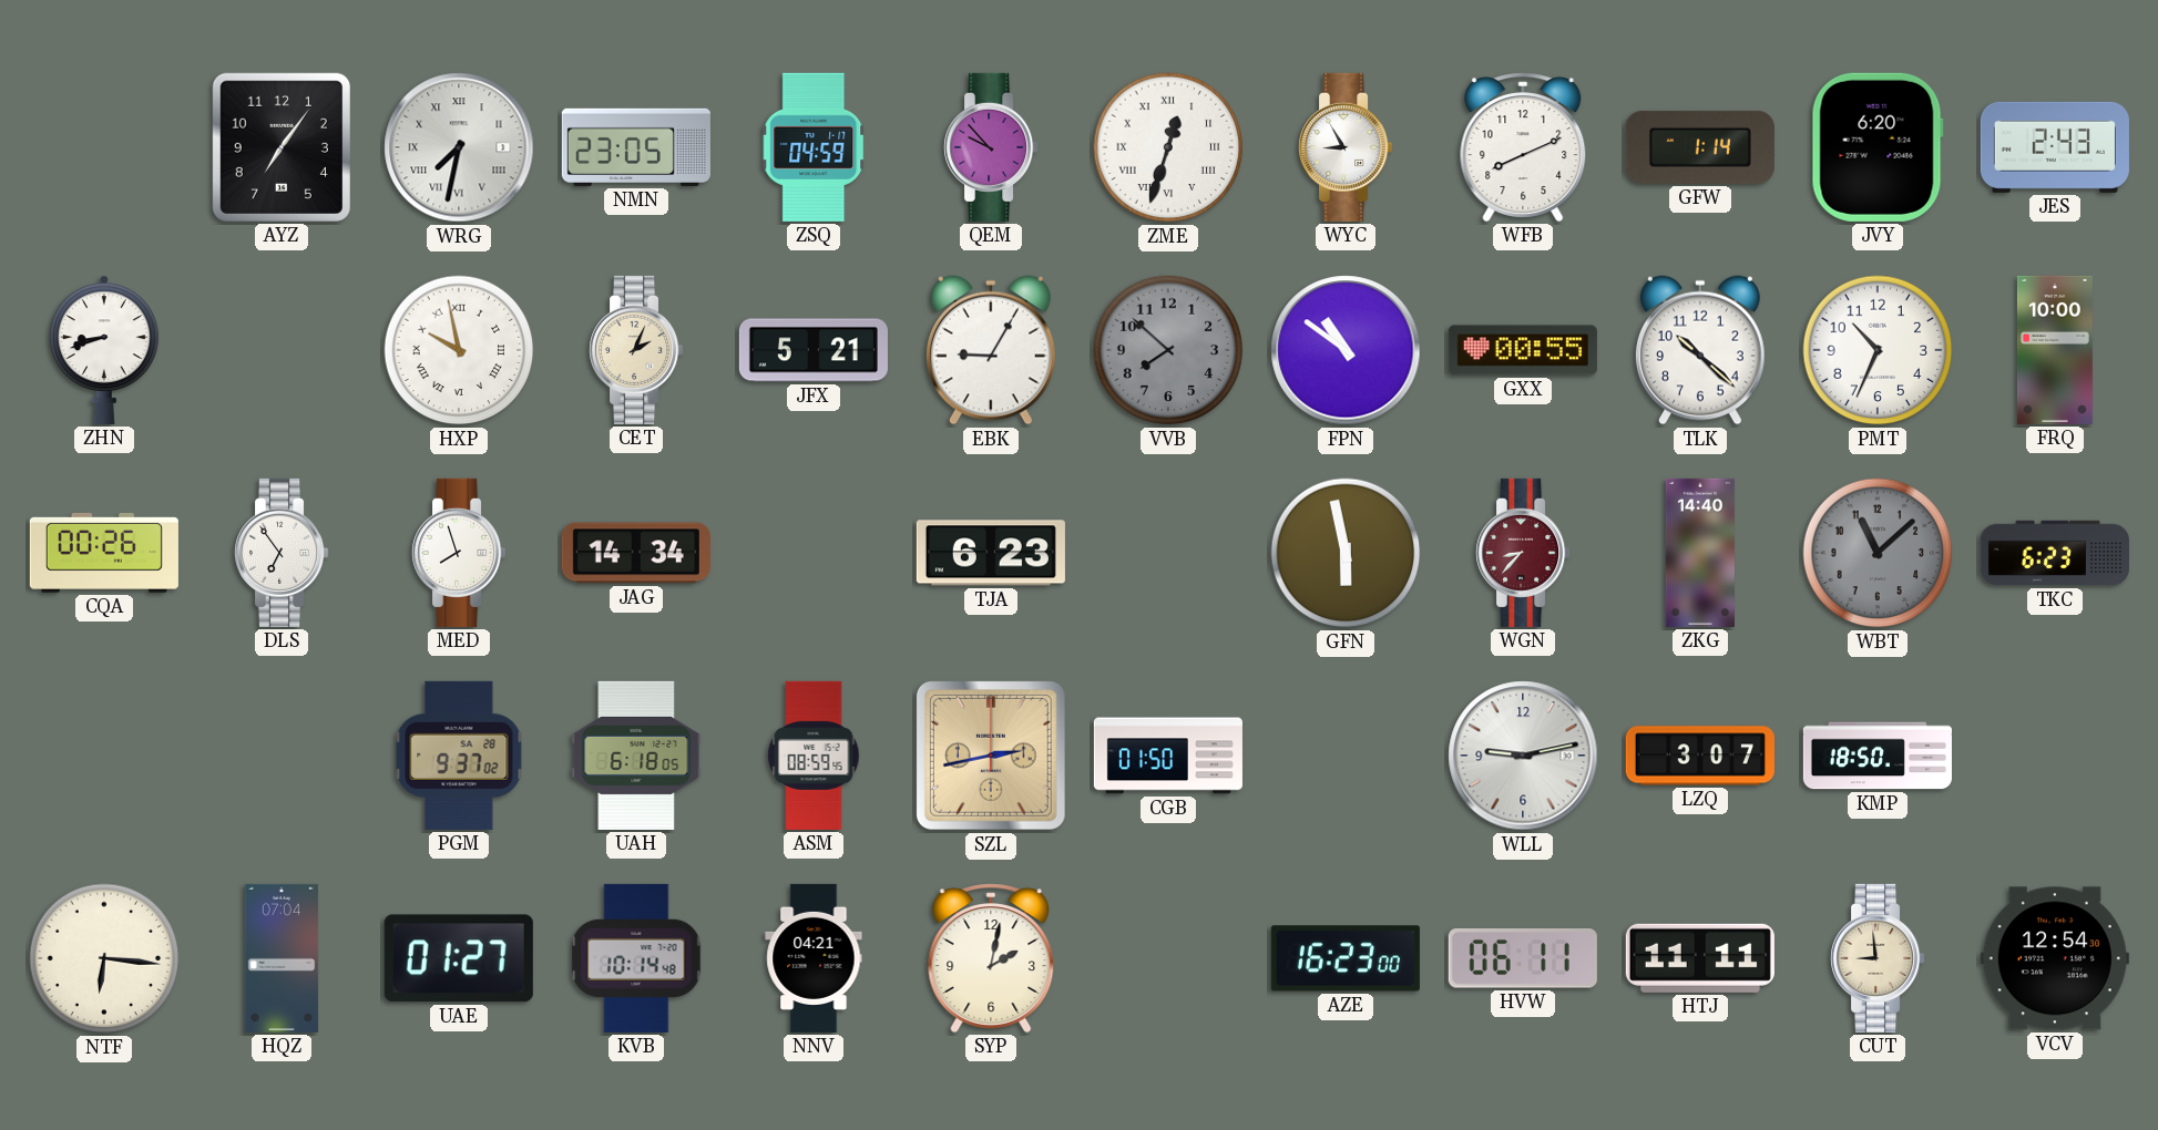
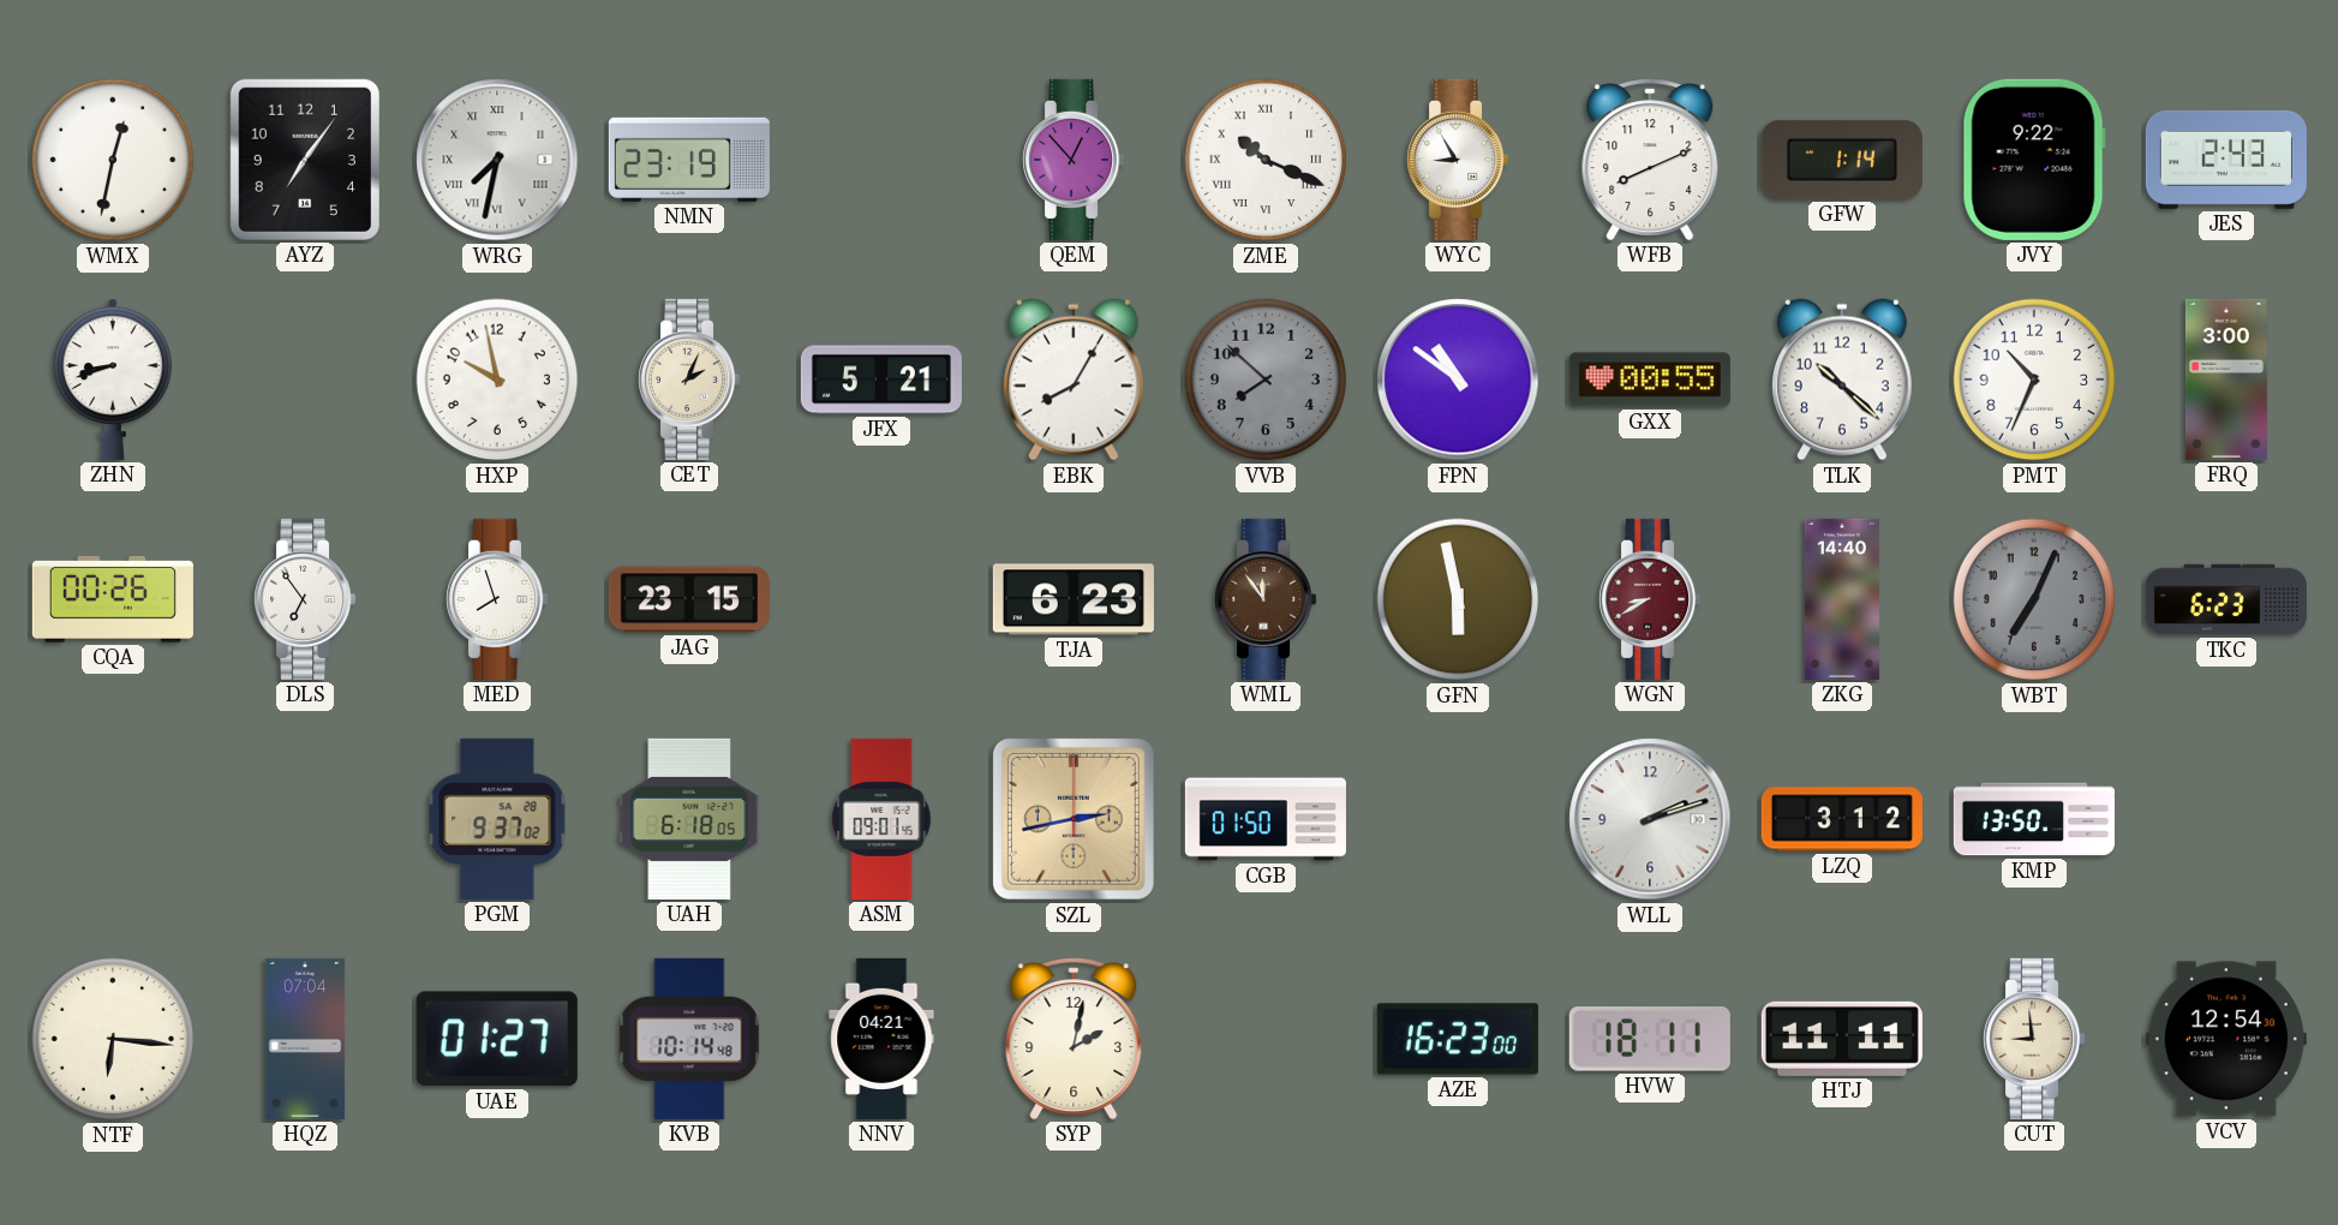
WMX: none -> 12:32
NMN: 23:05 -> 23:19
ZSQ: 04:59 -> none
QEM: 9:53 -> 12:53
ZME: 12:33 -> 10:19
JVY: 6:20 -> 9:22
HXP numerals: Roman -> Arabic
EBK: 9:05 -> 8:05
FRQ: 10:00 -> 3:00
JAG: 14:34 -> 23:15
WML: none -> 11:54
WGN: 8:37 -> 8:40
WBT: 11:08 -> 7:04
ASM: 08:59 -> 09:01
WLL: 9:13 -> 2:12
LZQ: 3:07 -> 3:12
KMP: 18:50 -> 13:50
HVW: 06:11 -> 18:11
